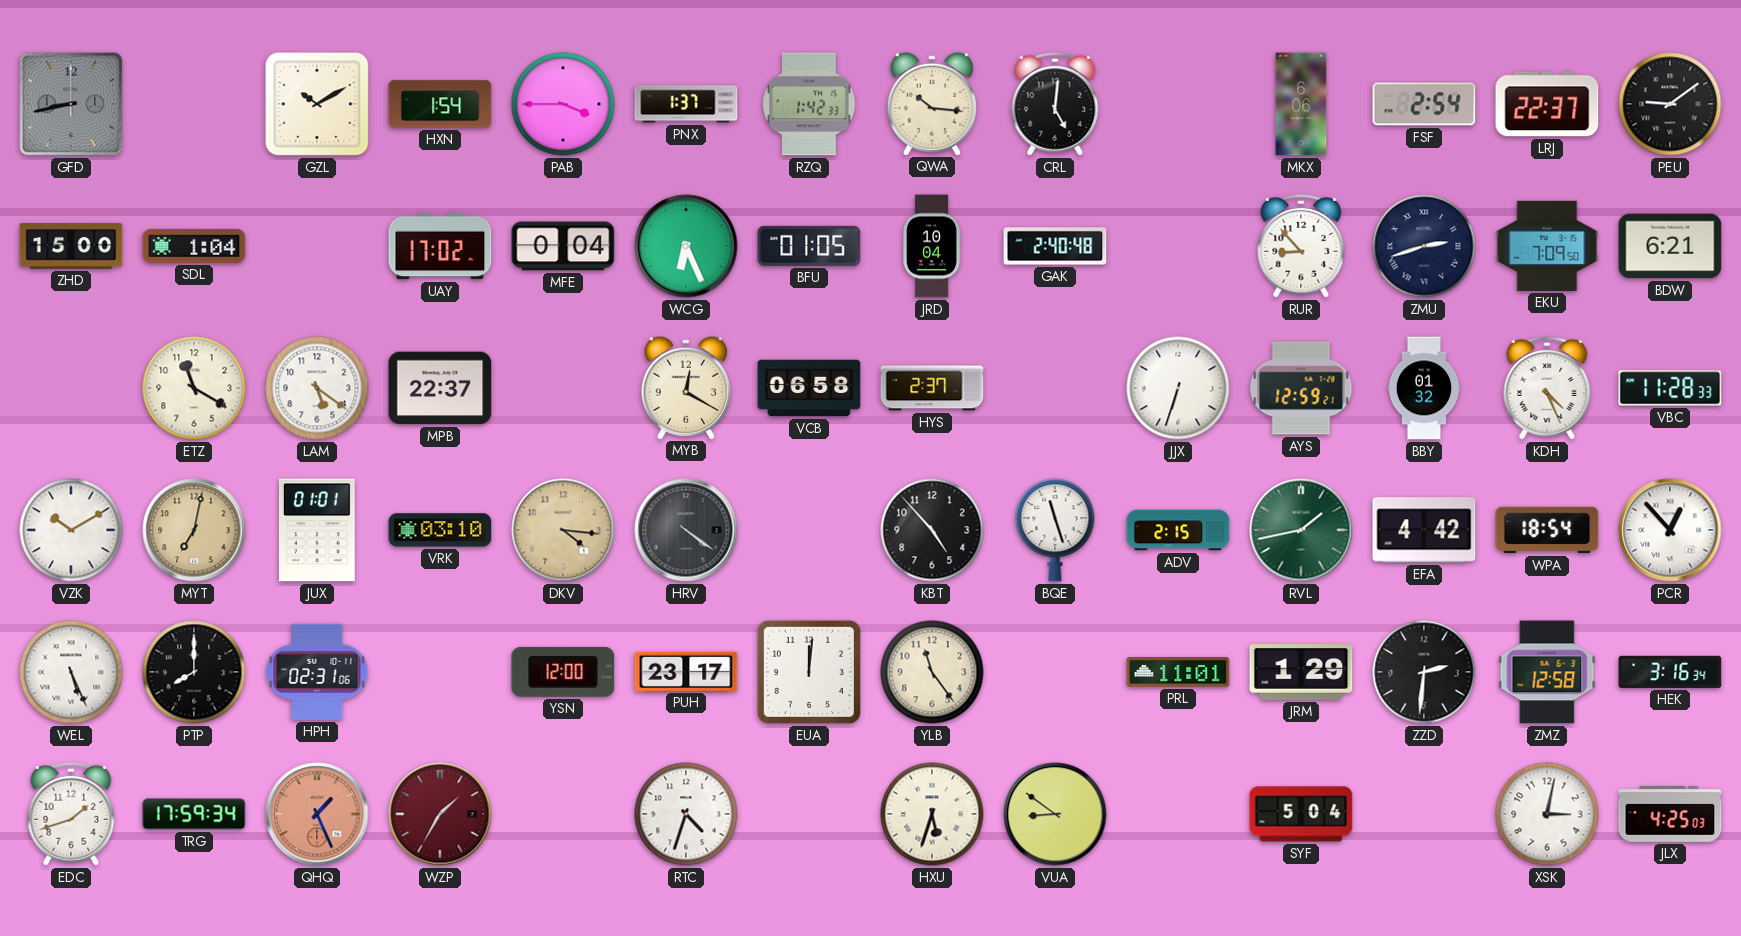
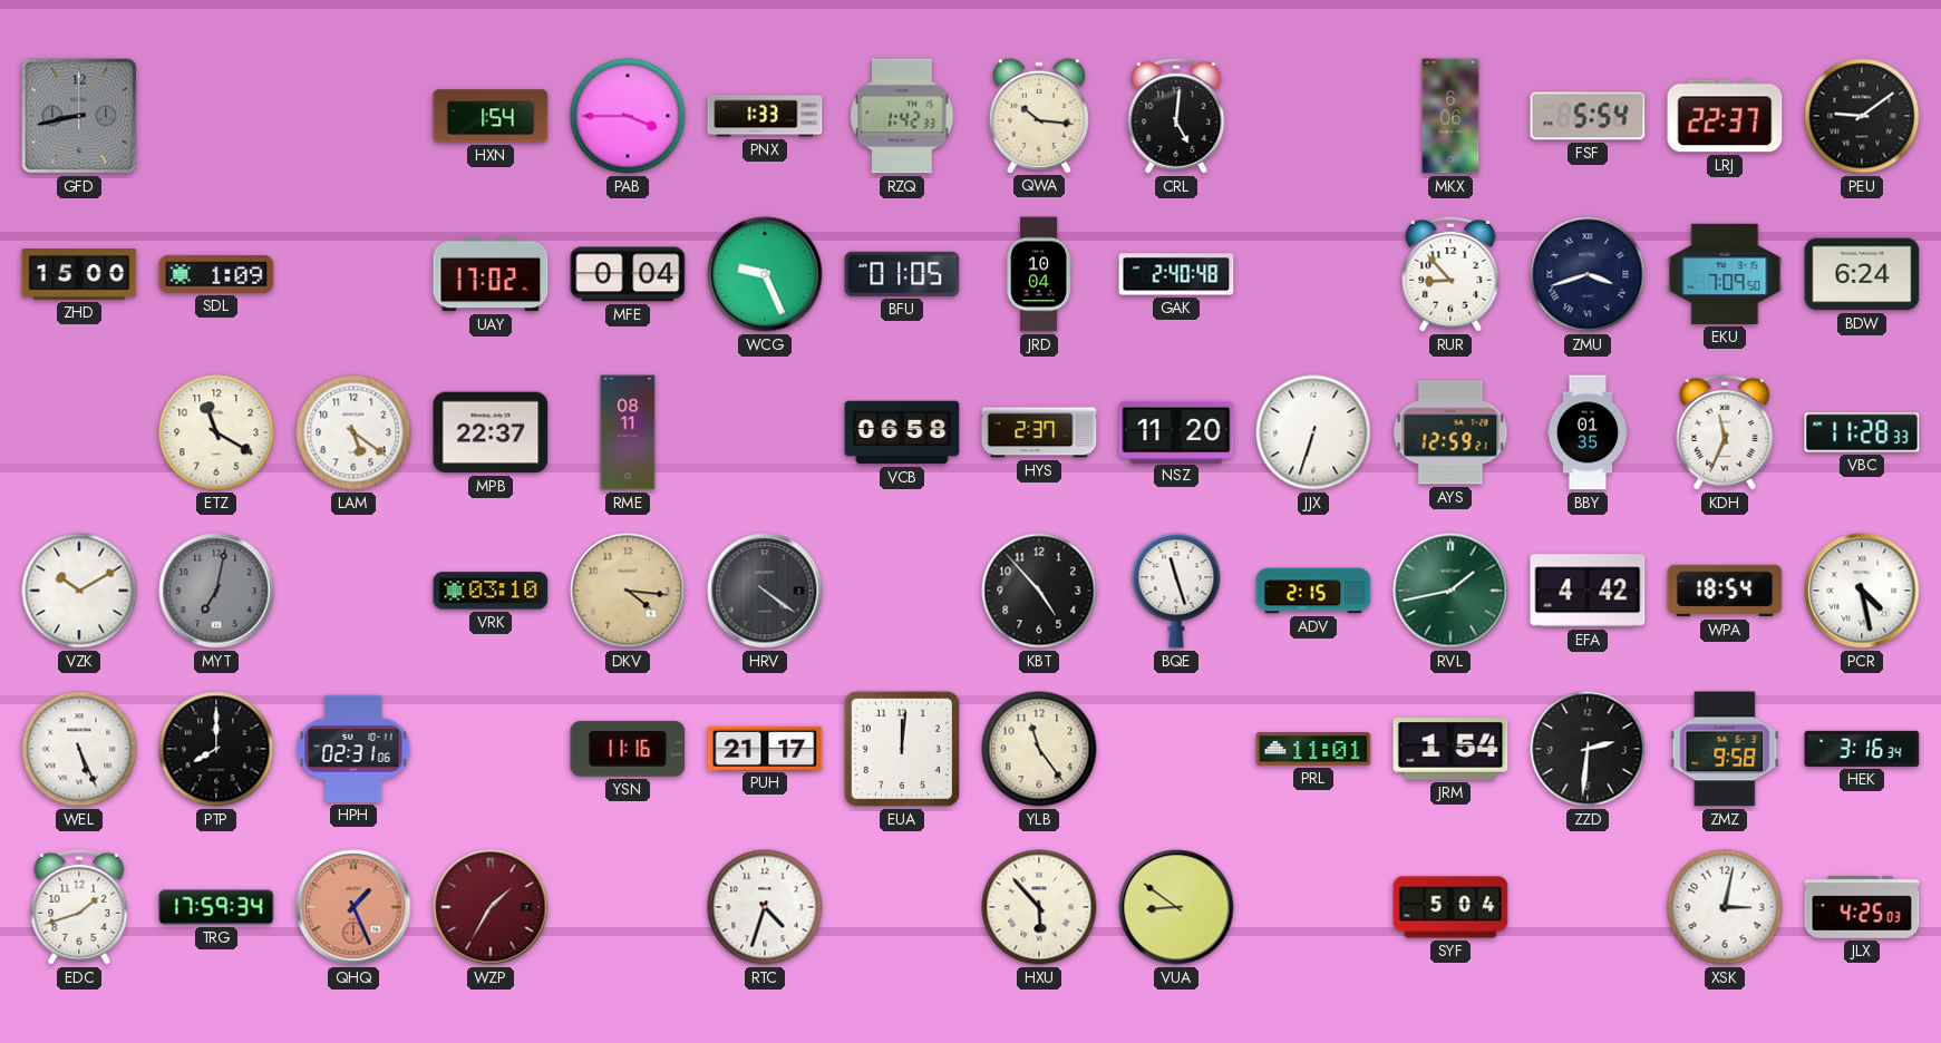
GZL: 10:10 -> none
PNX: 1:37 -> 1:33
FSF: 2:54 -> 5:54
SDL: 1:04 -> 1:09
WCG: 6:26 -> 9:26
ZMU: 2:42 -> 3:42
BDW: 6:21 -> 6:24
RME: none -> 08:11
MYB: 12:20 -> none
NSZ: none -> 11:20
BBY: 01:32 -> 01:35
KDH: 4:26 -> 11:34
MYT dial: champagne -> grey
JUX: 01:01 -> none
PCR: 12:53 -> 4:28
YSN: 12:00 -> 11:16
PUH: 23:17 -> 21:17
JRM: 1:29 -> 1:54
ZMZ: 12:58 -> 9:58
HXU: 5:33 -> 5:53
